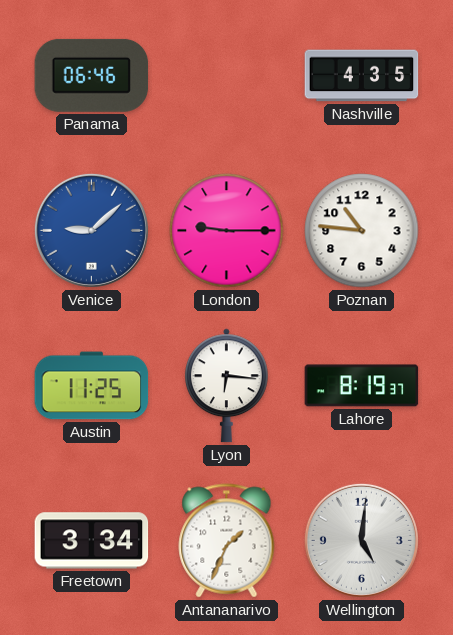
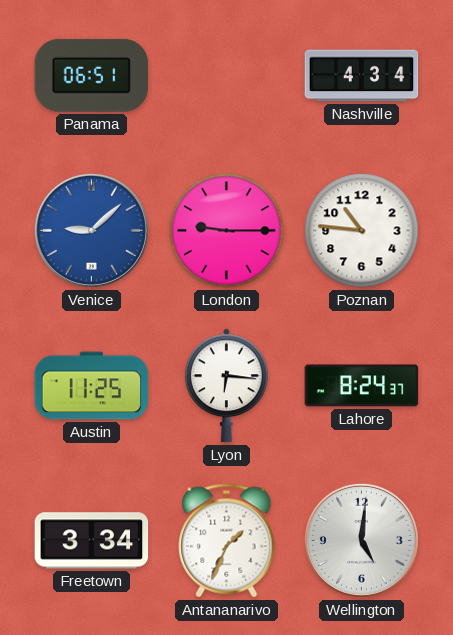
Panama: 06:46 -> 06:51
Nashville: 4:35 -> 4:34
Lahore: 8:19 -> 8:24
